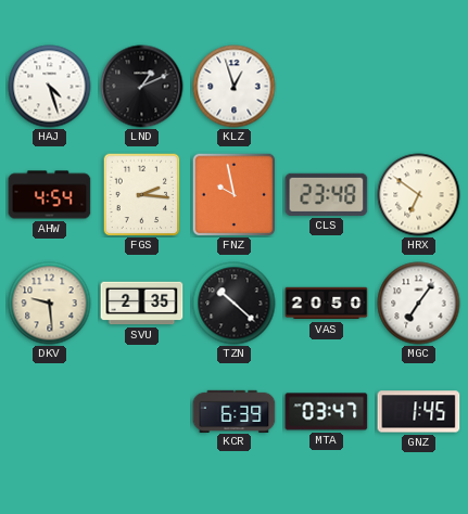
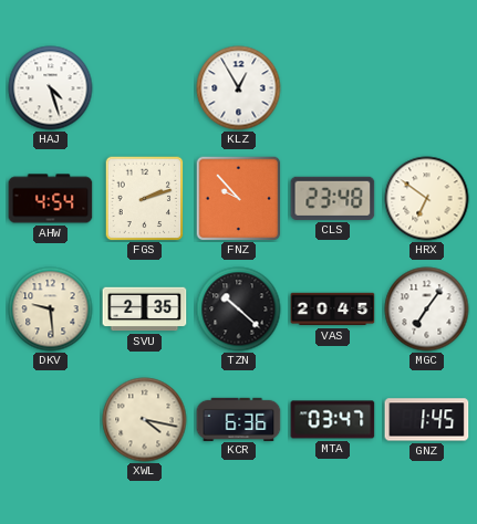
LND: 1:11 -> none
KLZ: 12:57 -> 12:55
FGS: 2:16 -> 2:12
FNZ: 9:58 -> 9:53
VAS: 20:50 -> 20:45
XWL: none -> 4:17
KCR: 6:39 -> 6:36
